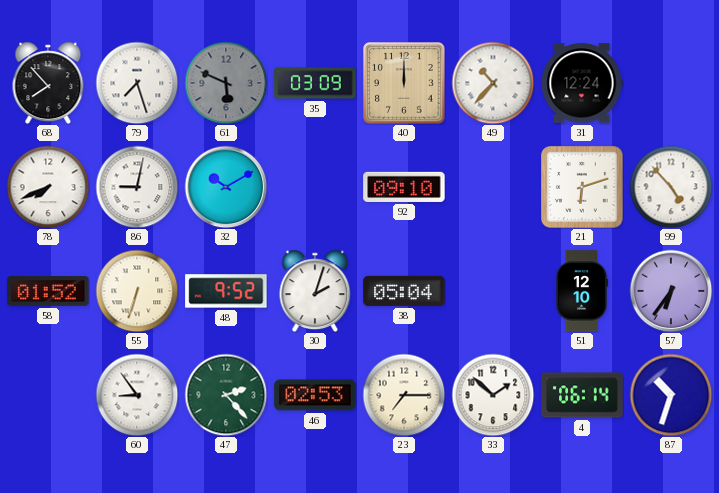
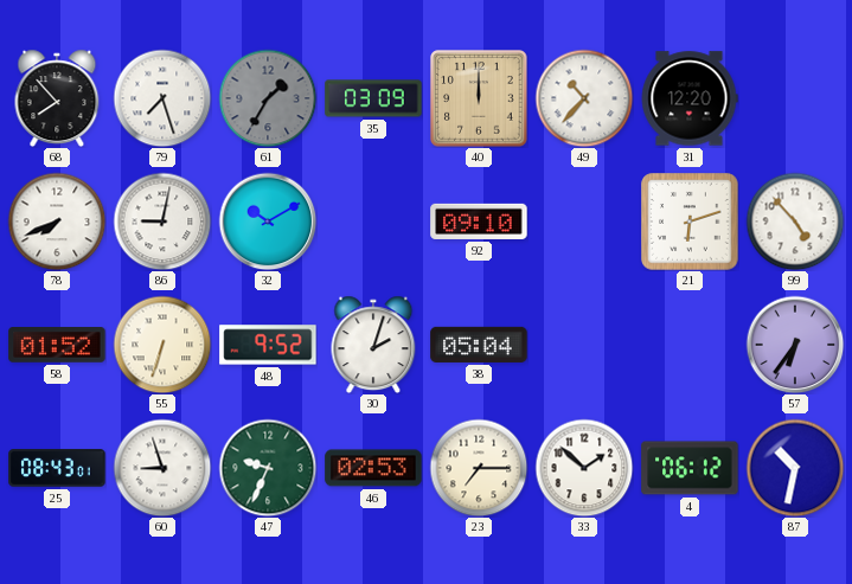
61: 5:49 -> 1:35
31: 12:24 -> 12:20
51: 12:10 -> none
25: none -> 08:43
60: 8:54 -> 8:57
47: 2:23 -> 9:34
4: 06:14 -> 06:12
87: 10:33 -> 10:32
